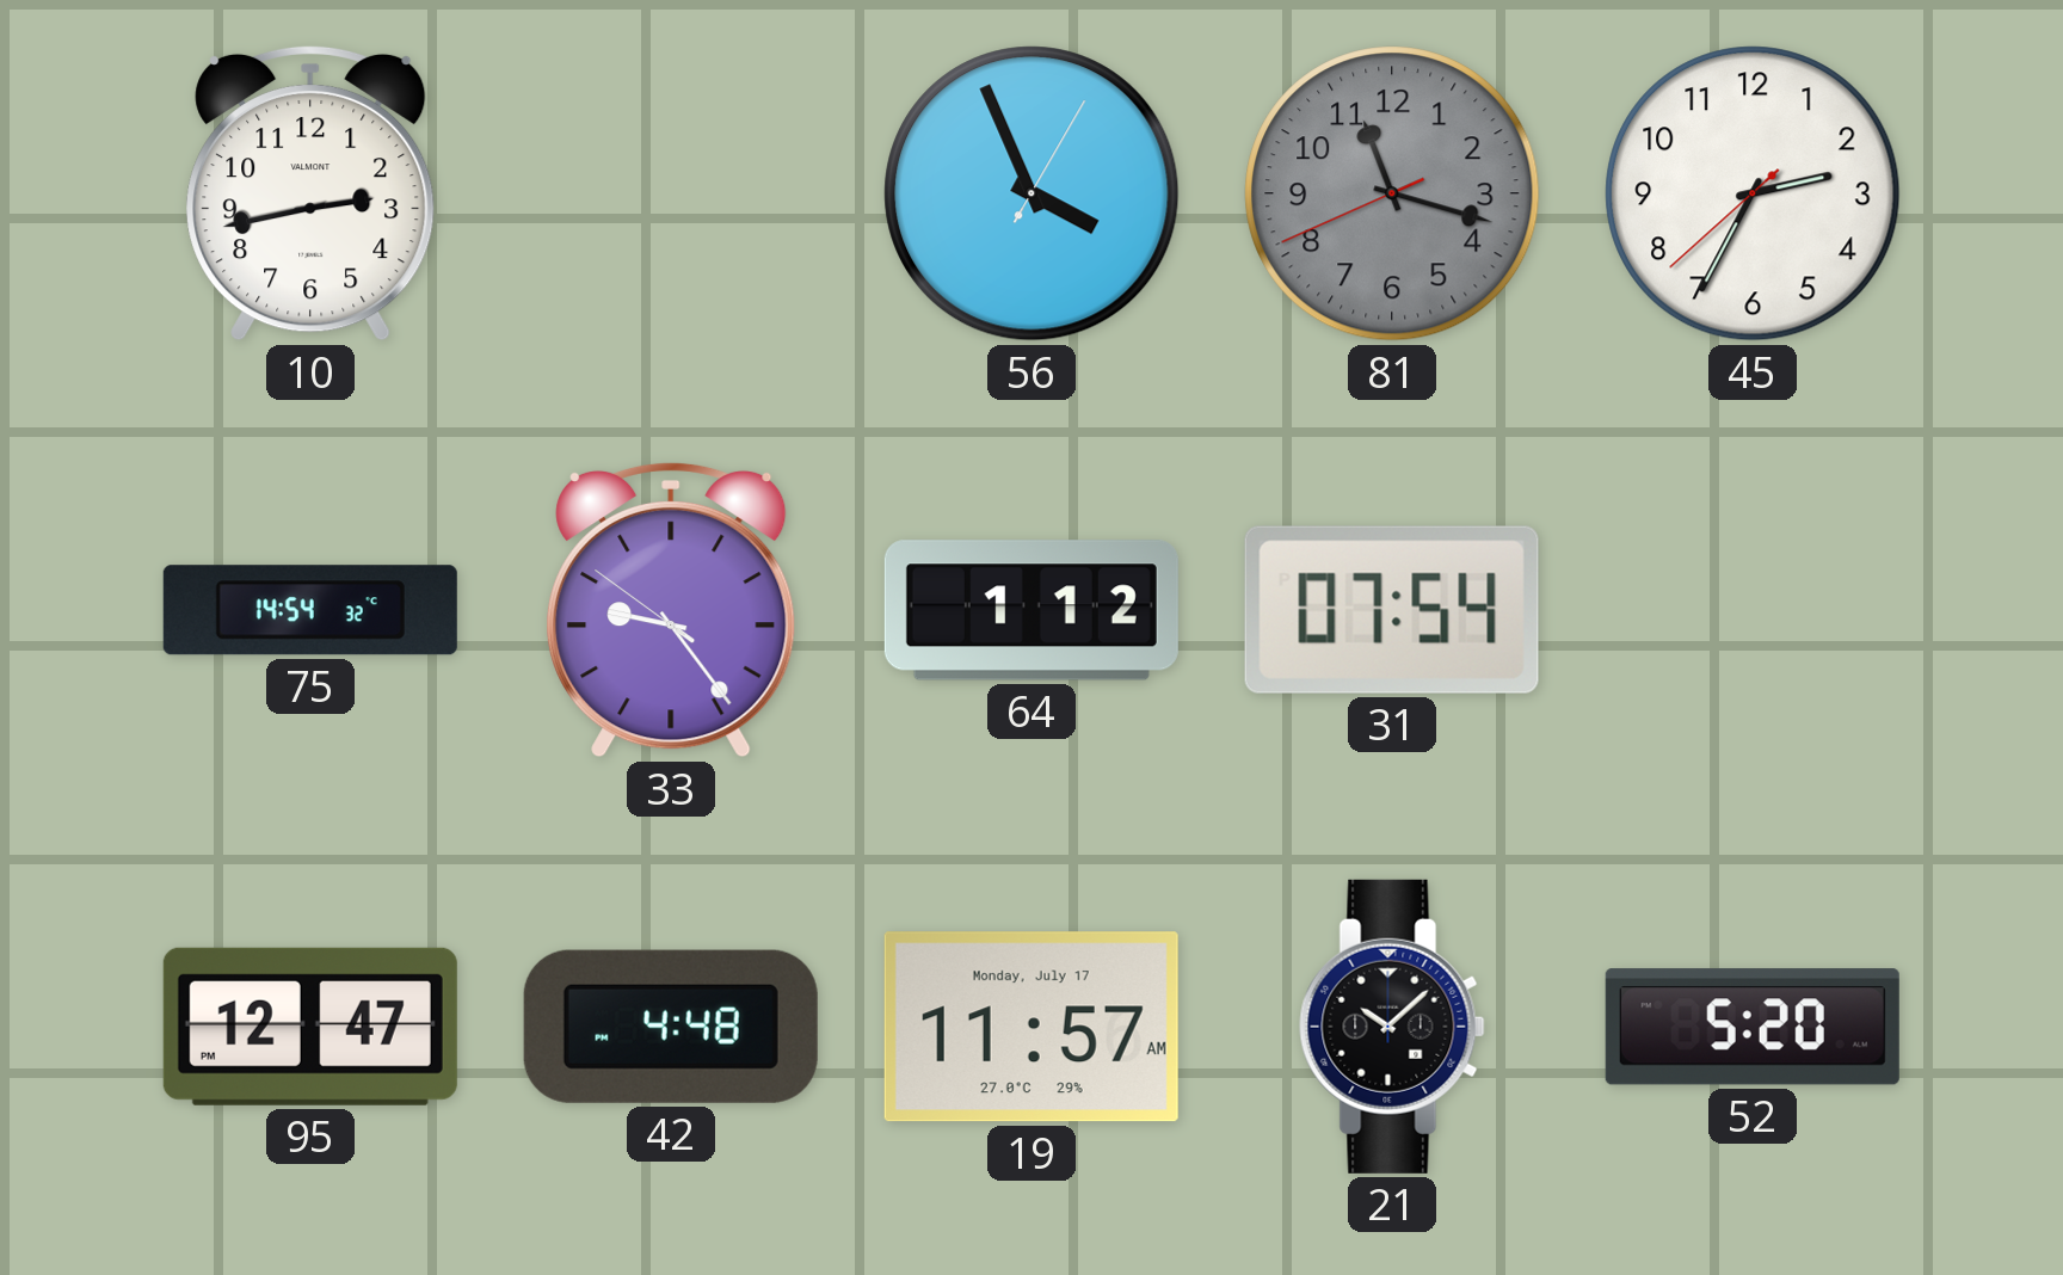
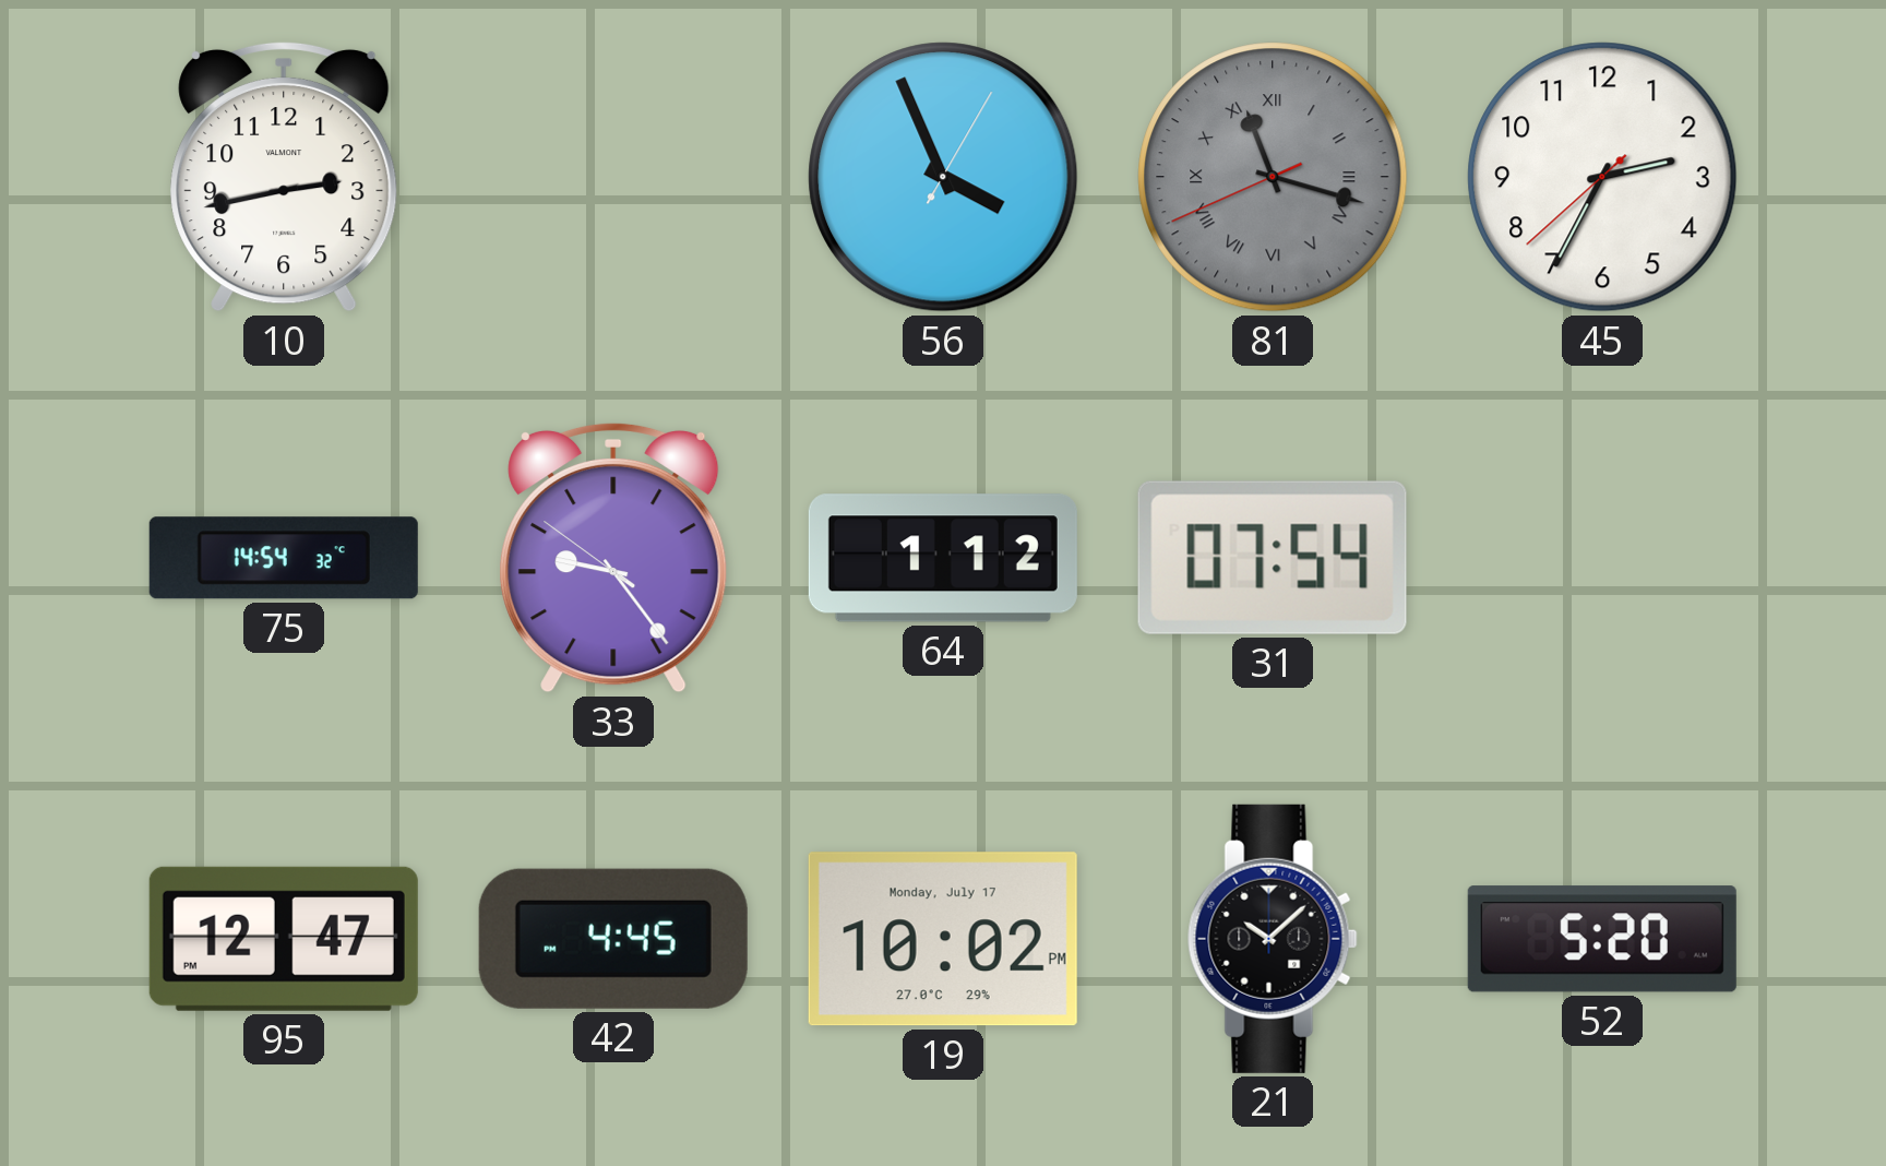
81 numerals: Arabic -> Roman
42: 4:48 -> 4:45
19: 11:57 -> 10:02
